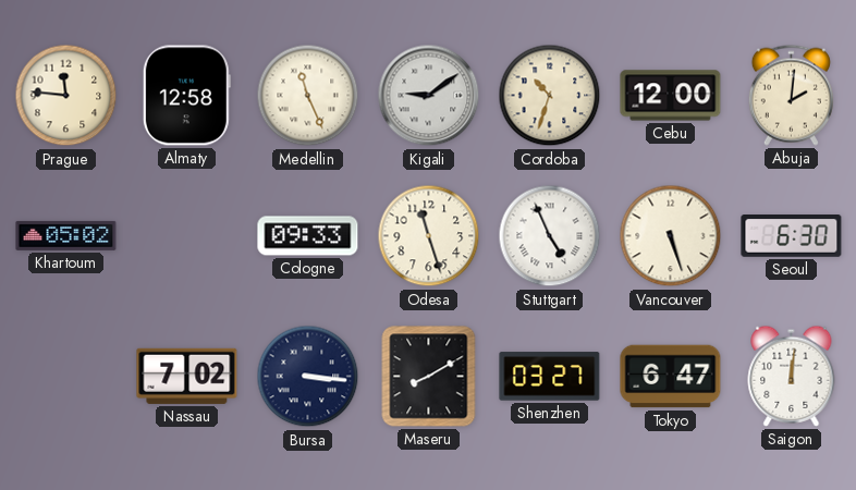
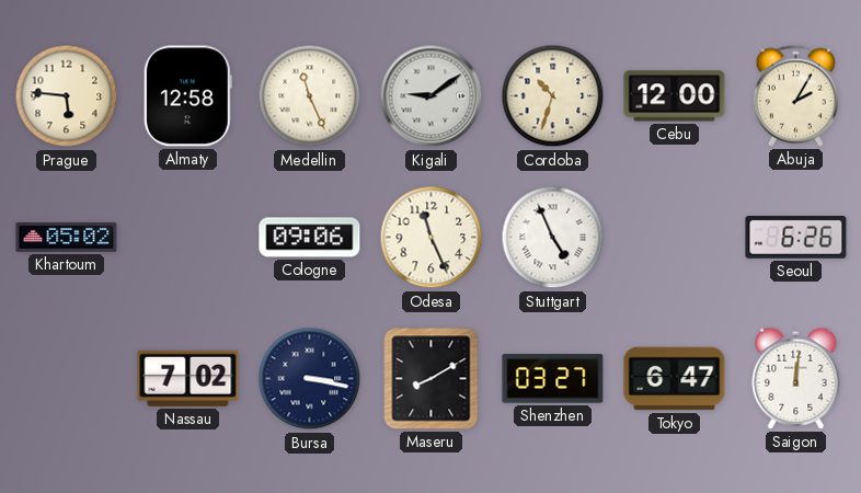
Prague: 11:46 -> 5:46
Abuja: 2:01 -> 2:05
Cologne: 09:33 -> 09:06
Odesa: 11:27 -> 11:26
Vancouver: 5:27 -> none
Seoul: 6:30 -> 6:26
Bursa: 3:16 -> 3:17
